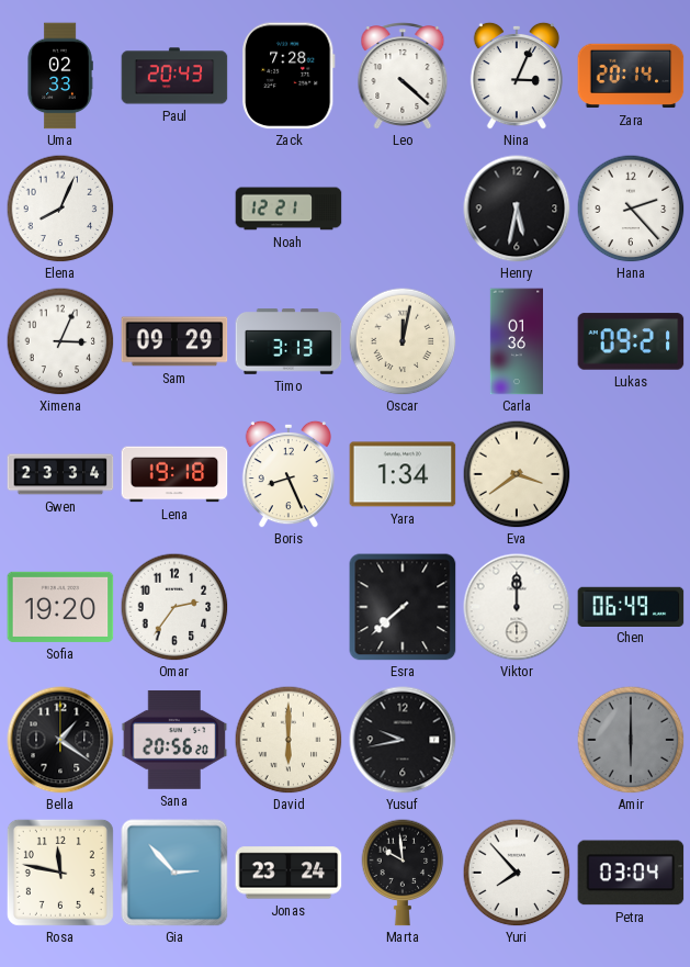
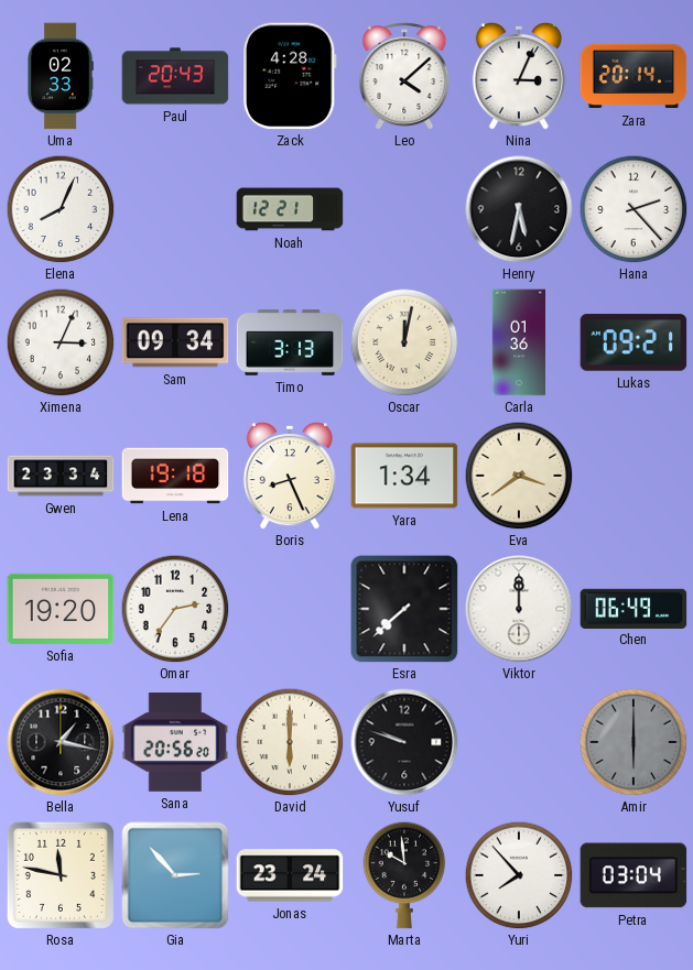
Zack: 7:28 -> 4:28
Leo: 4:22 -> 4:08
Sam: 09:29 -> 09:34
Bella: 1:21 -> 1:17
Yusuf: 9:43 -> 9:48
